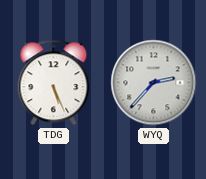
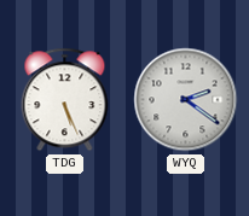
WYQ: 2:37 -> 2:21
